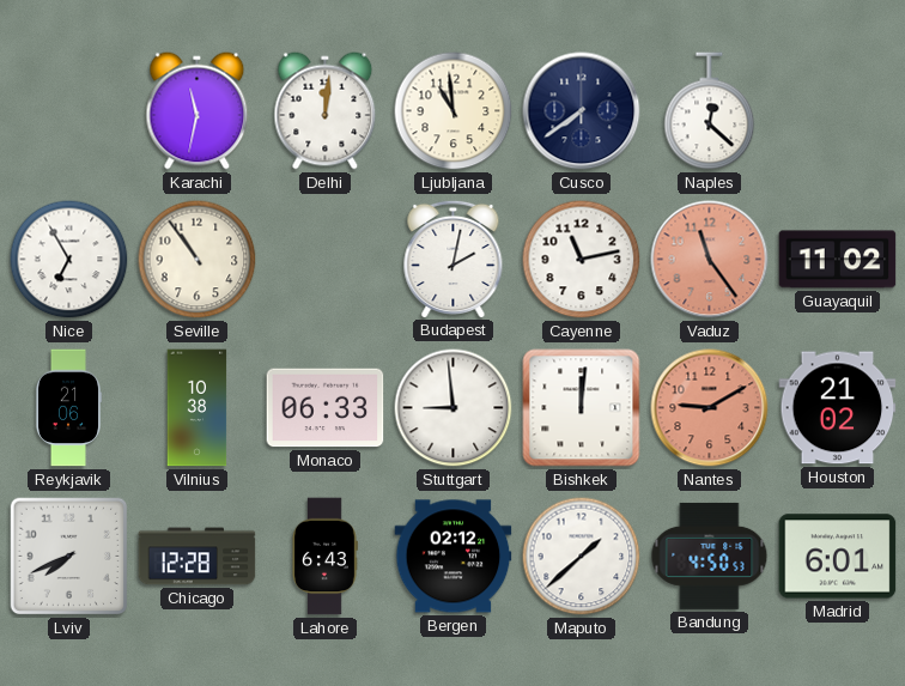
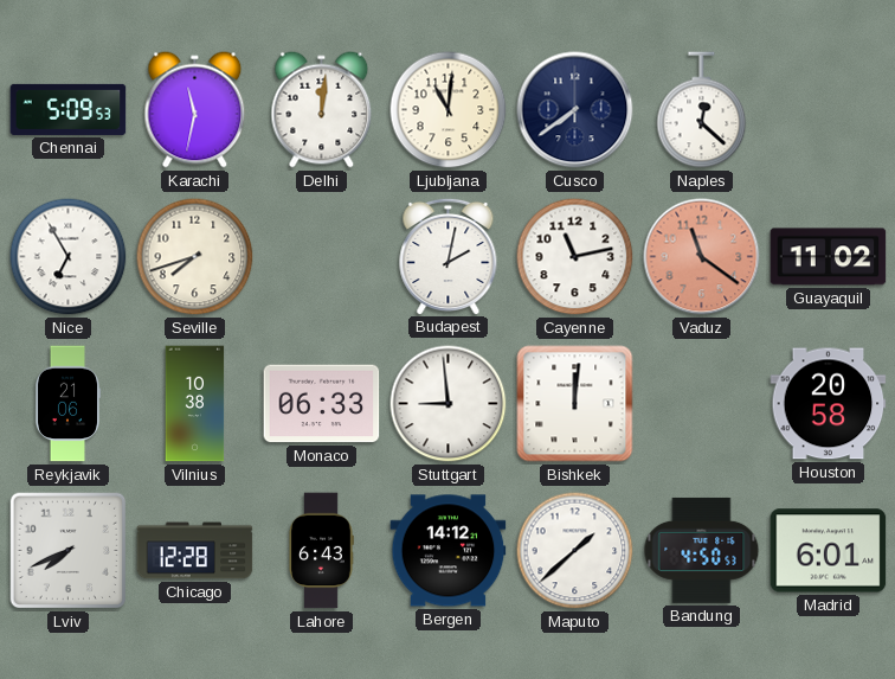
Chennai: none -> 5:09
Ljubljana: 10:59 -> 11:01
Seville: 10:54 -> 7:42
Vaduz: 11:24 -> 11:21
Nantes: 9:10 -> none
Houston: 21:02 -> 20:58
Bergen: 02:12 -> 14:12
